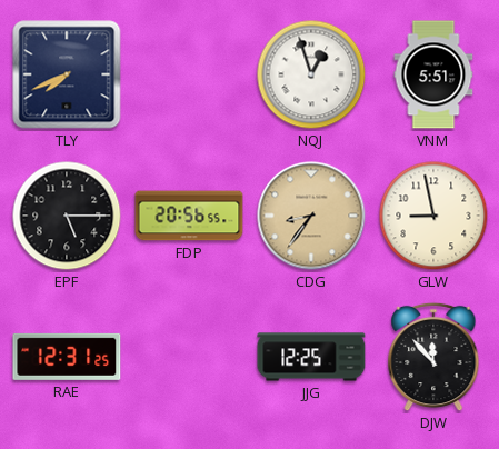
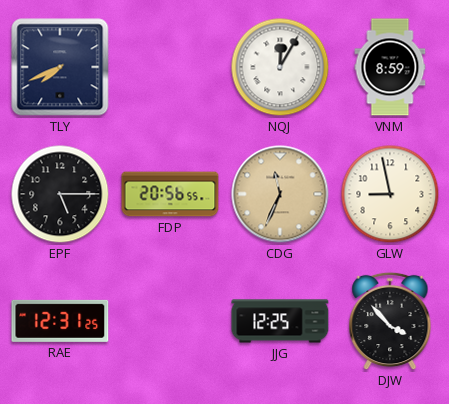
NQJ: 12:57 -> 12:05
VNM: 5:51 -> 8:59
CDG: 8:36 -> 11:34
DJW: 11:53 -> 3:53
